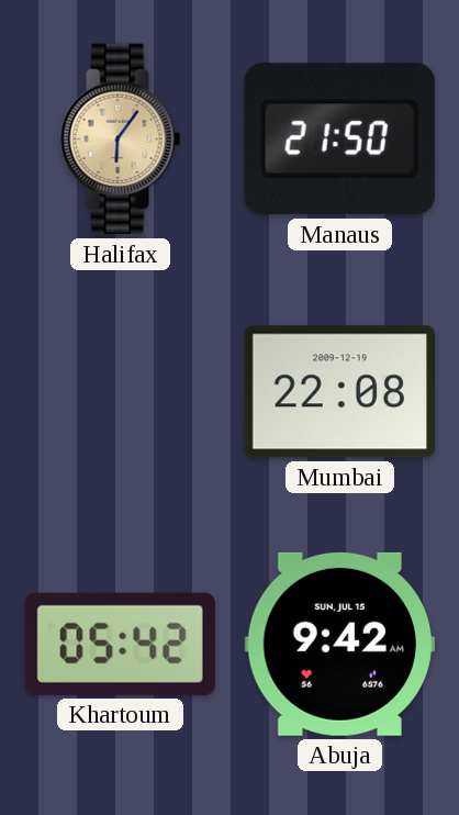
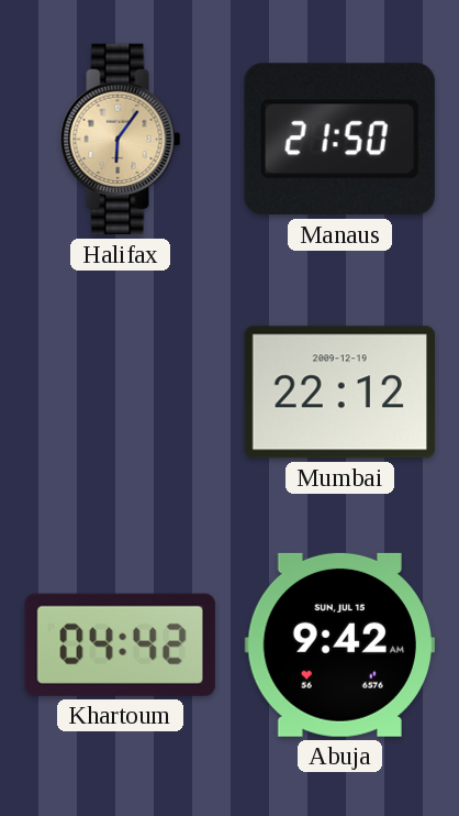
Mumbai: 22:08 -> 22:12
Khartoum: 05:42 -> 04:42
